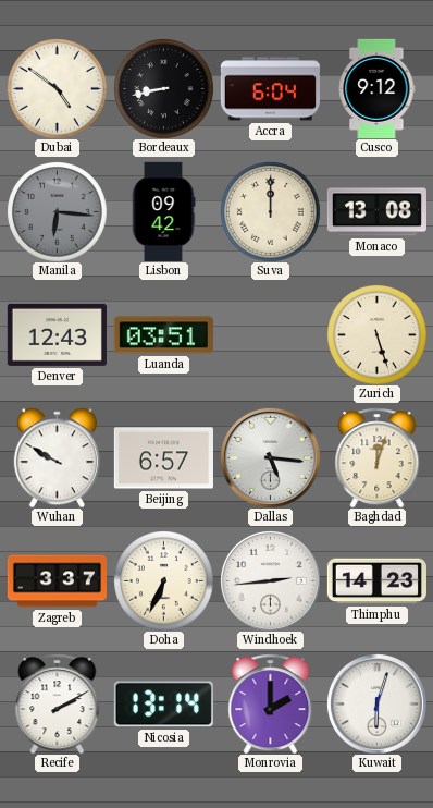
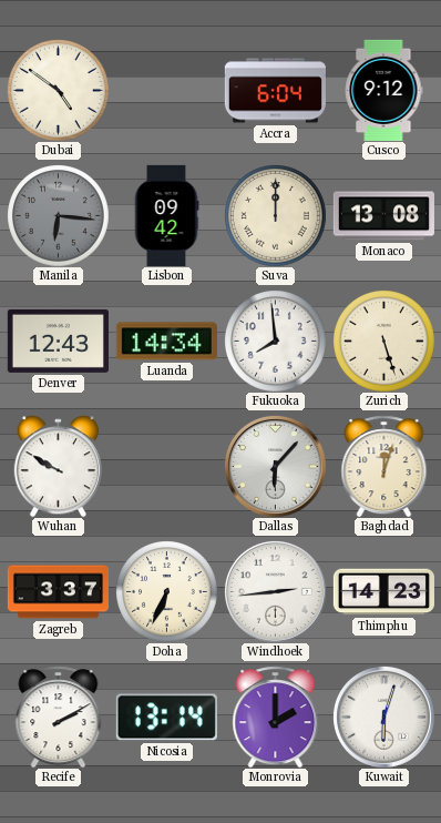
Bordeaux: 8:43 -> none
Luanda: 03:51 -> 14:34
Fukuoka: none -> 7:59
Beijing: 6:57 -> none
Dallas: 5:16 -> 6:07
